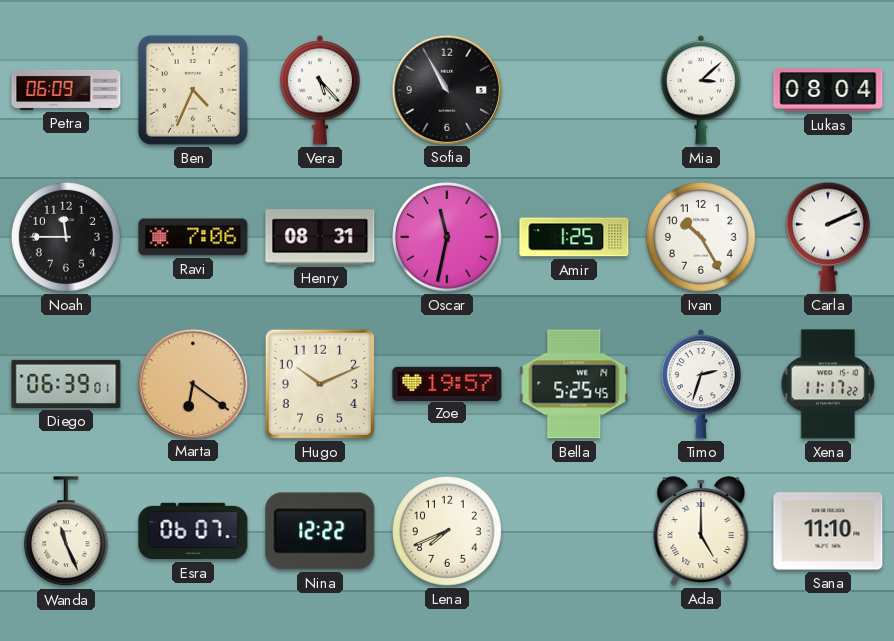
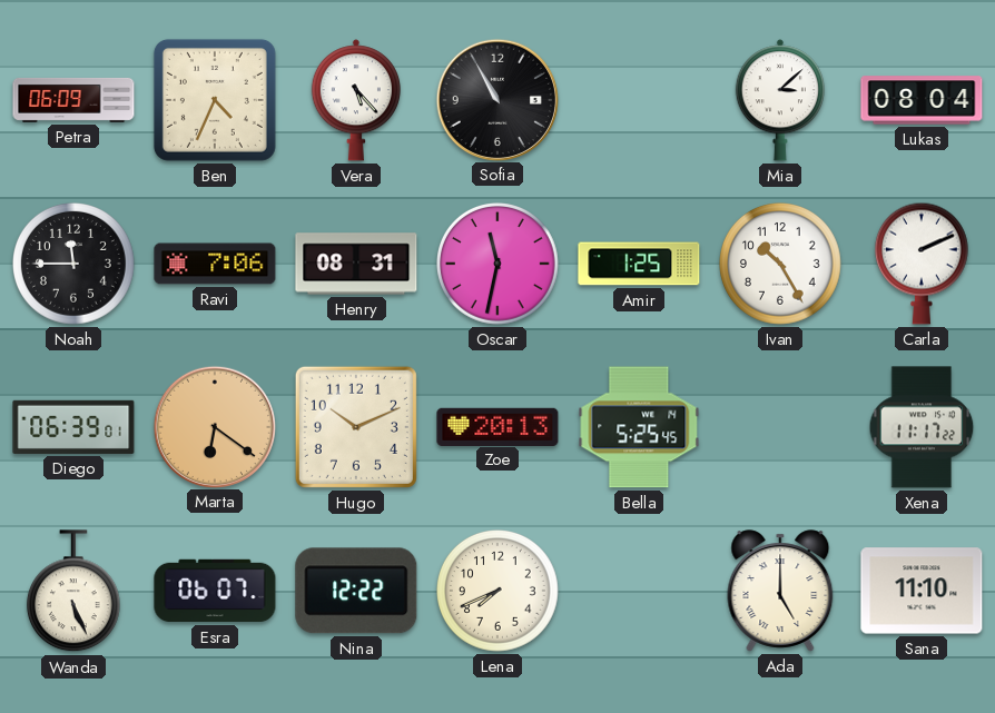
Zoe: 19:57 -> 20:13
Timo: 2:33 -> none
Wanda: 11:26 -> 5:26
